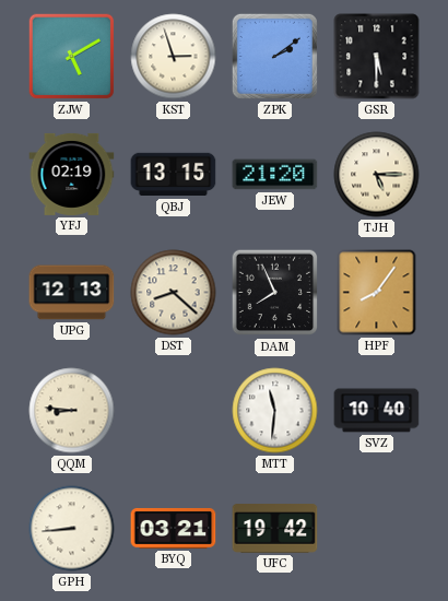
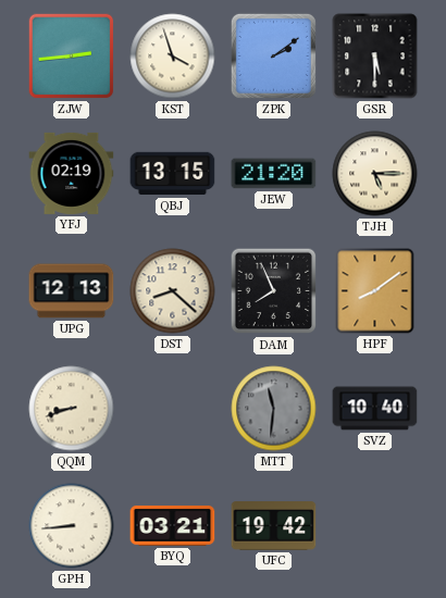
ZJW: 5:10 -> 2:44
KST: 2:57 -> 3:57
HPF: 8:06 -> 8:09
QQM: 8:46 -> 8:42
MTT dial: white -> grey
